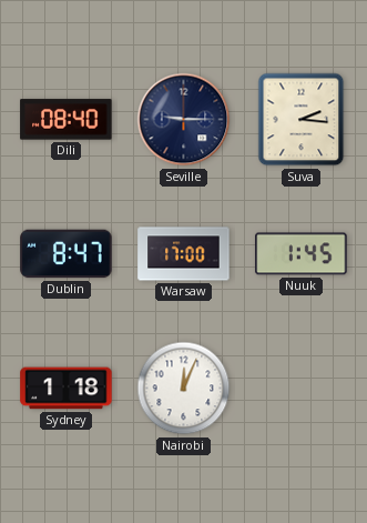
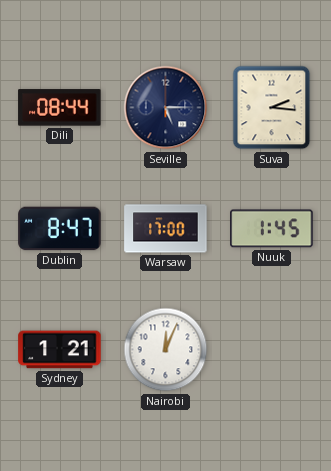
Dili: 08:40 -> 08:44
Seville: 9:15 -> 5:15
Sydney: 1:18 -> 1:21
